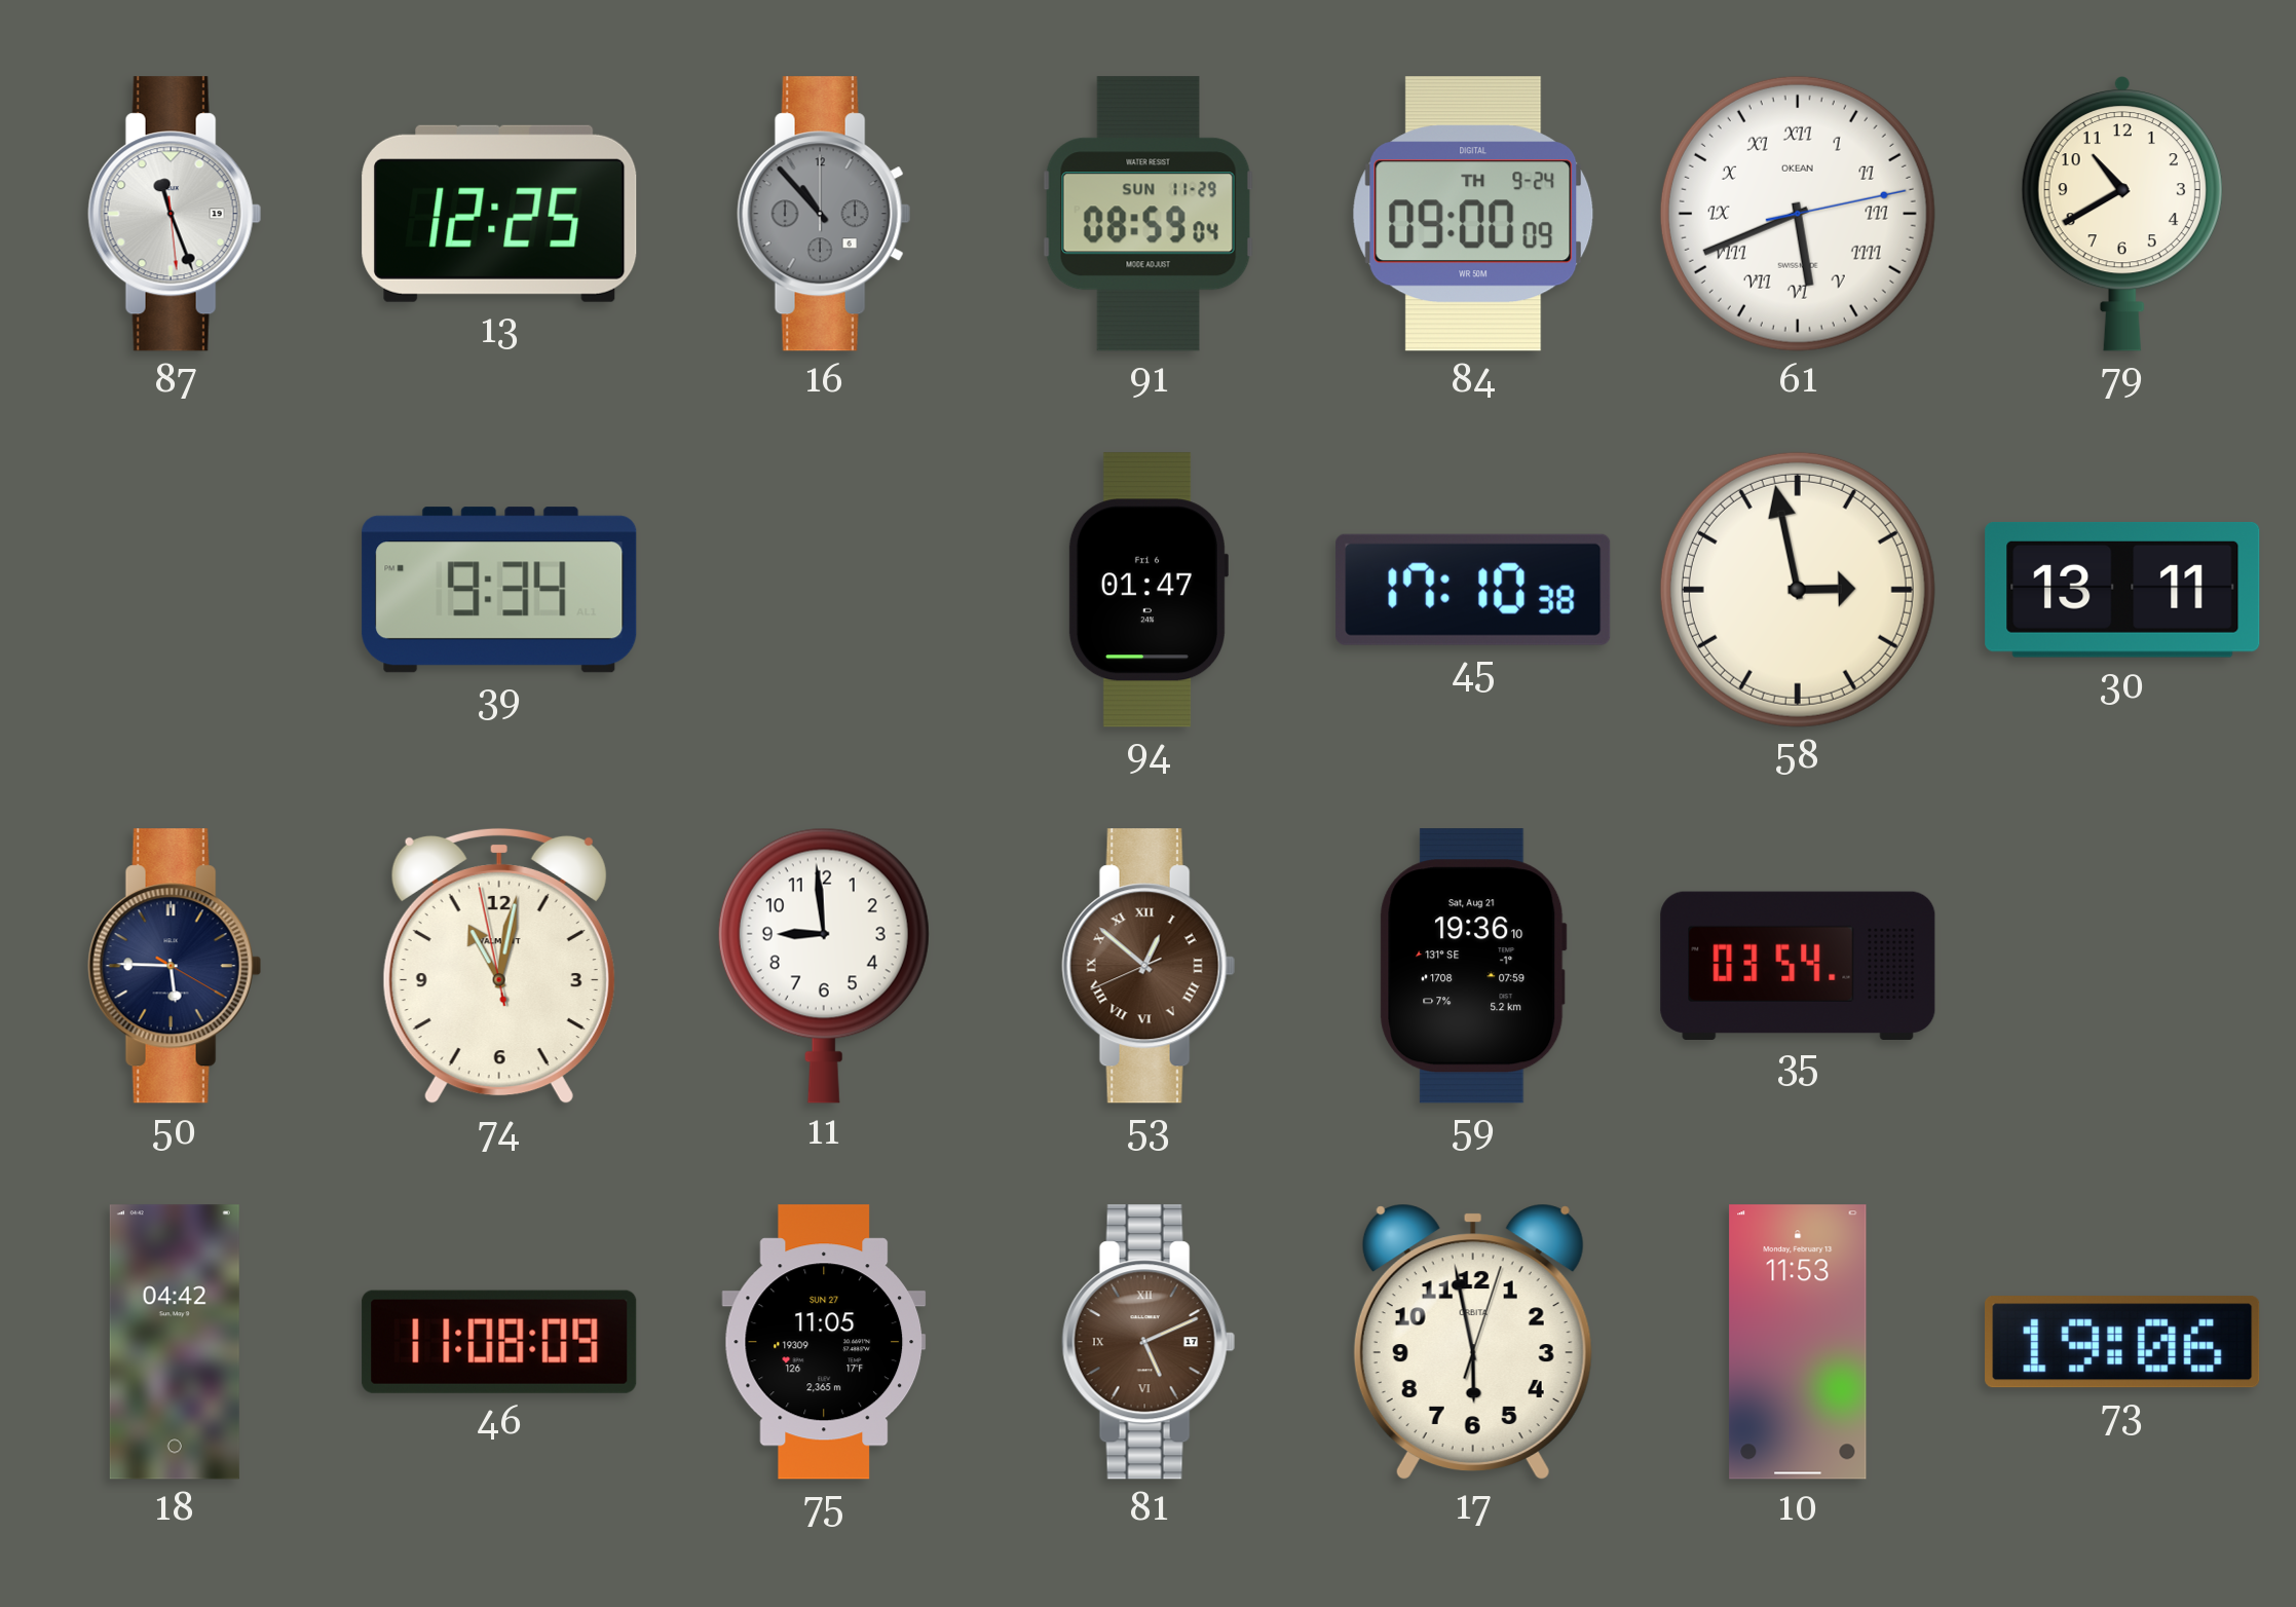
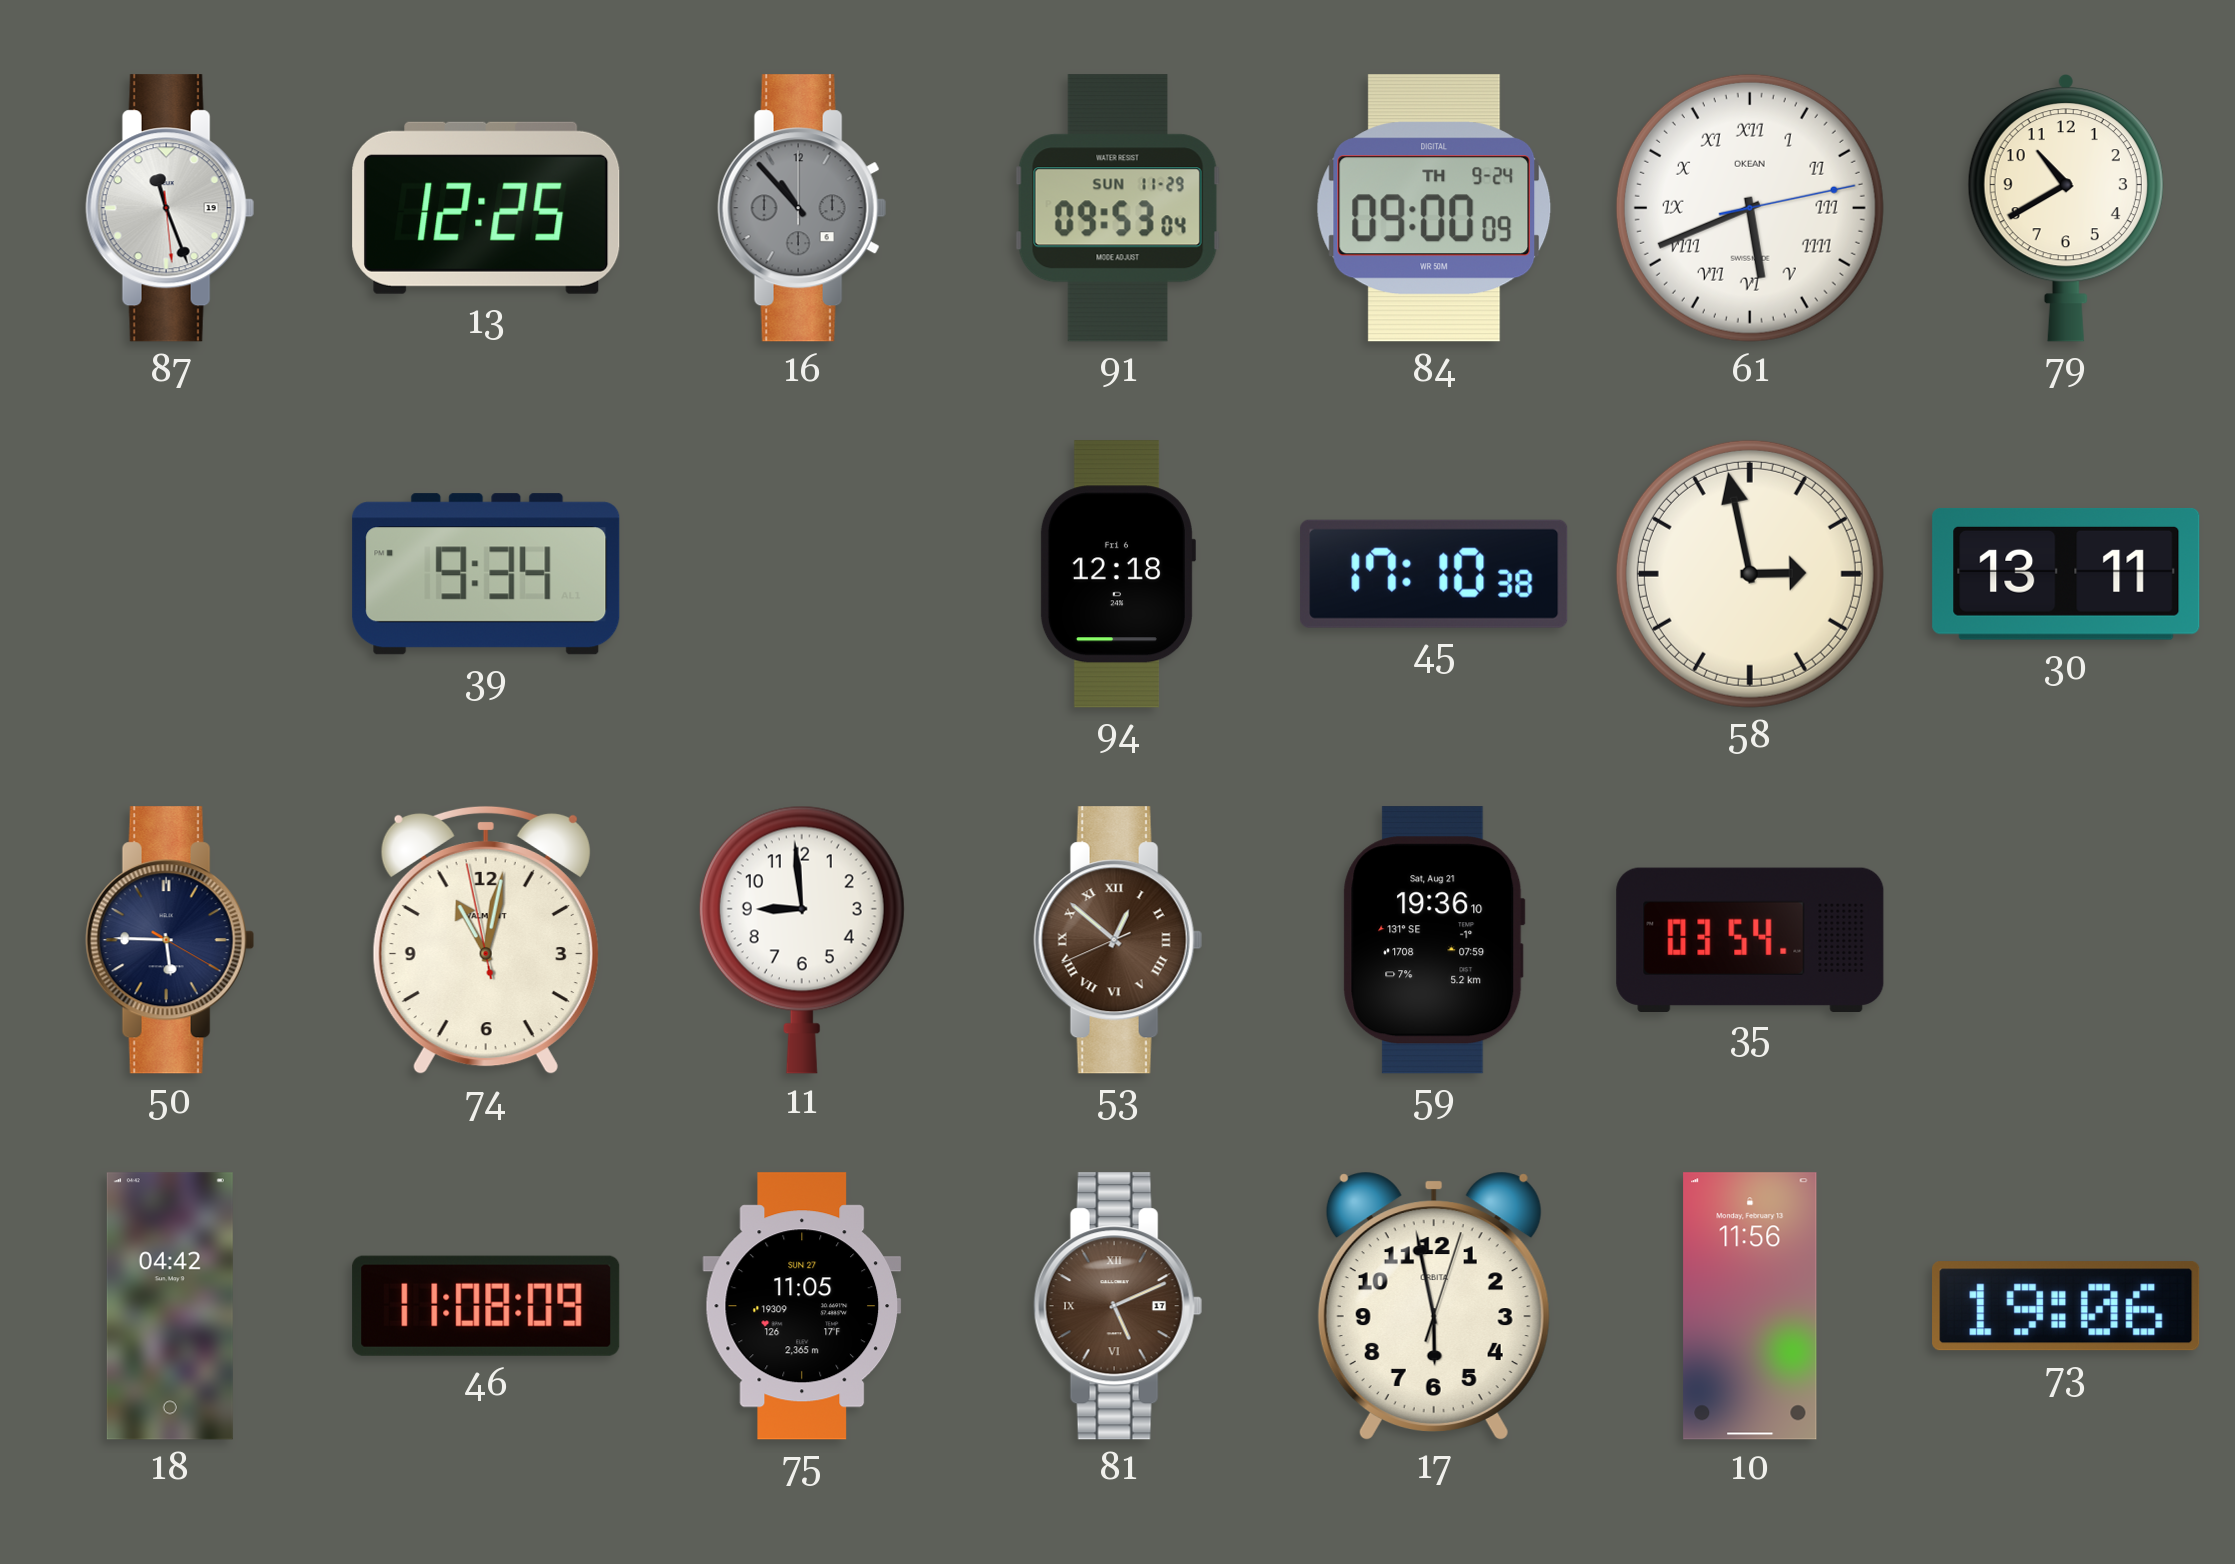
91: 08:59 -> 09:53
94: 01:47 -> 12:18
10: 11:53 -> 11:56
